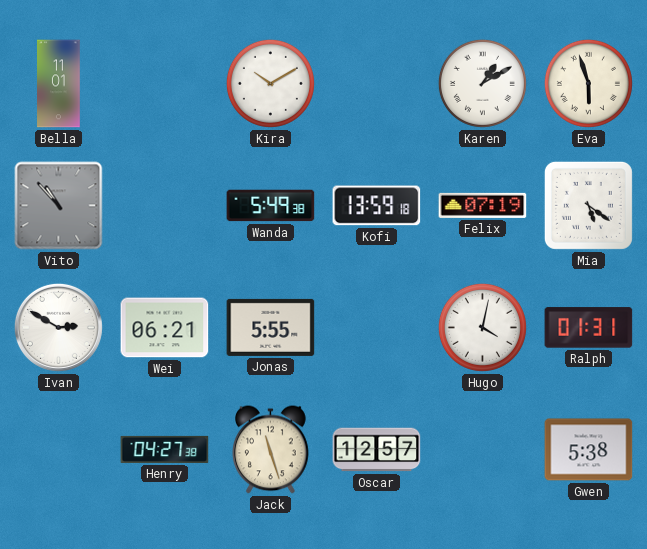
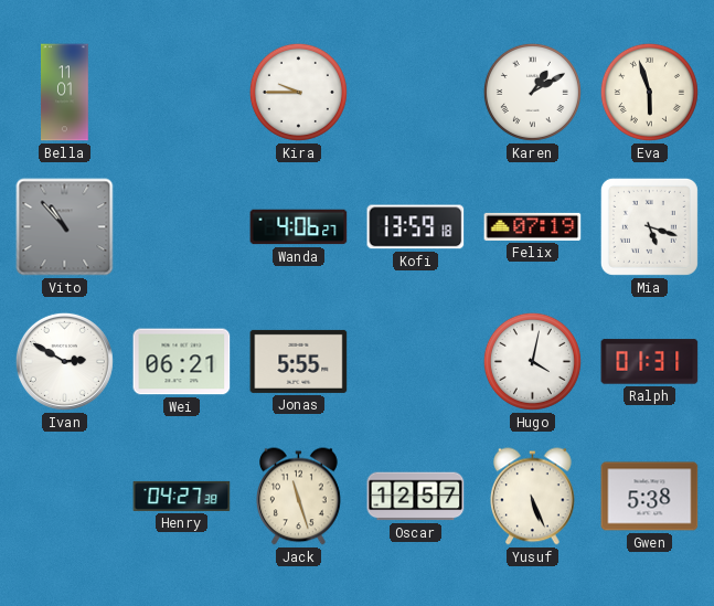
Kira: 10:10 -> 9:45
Wanda: 5:49 -> 4:06
Mia: 5:21 -> 5:18
Yusuf: none -> 5:26
